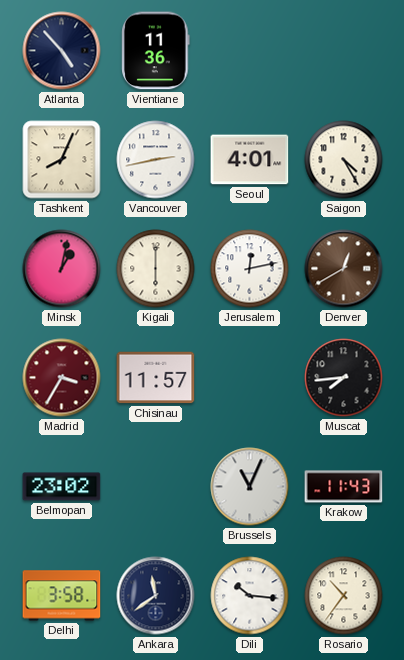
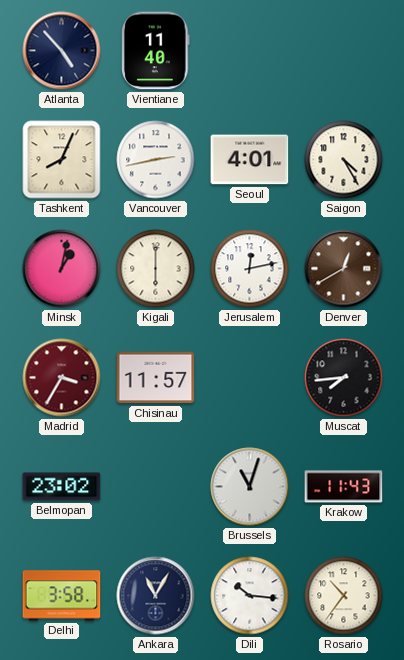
Vientiane: 11:36 -> 11:40
Brussels: 11:04 -> 11:03
Ankara: 11:39 -> 11:05
